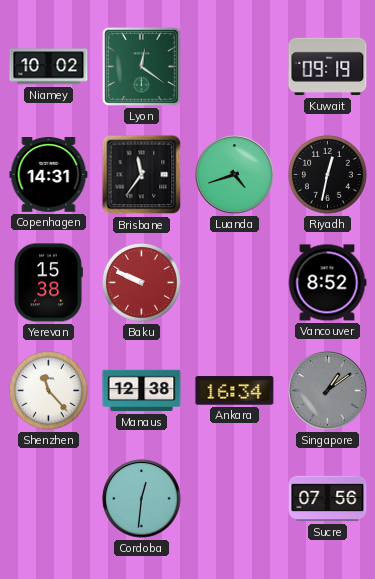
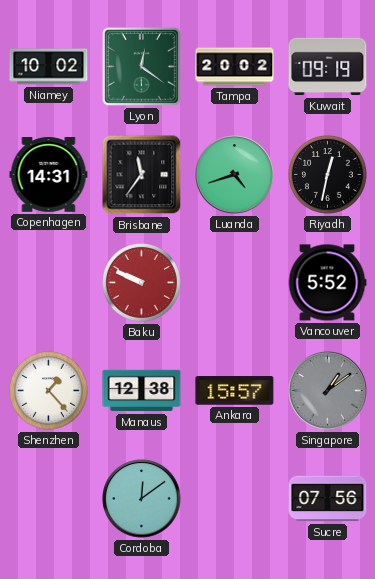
Tampa: none -> 20:02
Yerevan: 15:38 -> none
Vancouver: 8:52 -> 5:52
Shenzhen: 11:23 -> 1:23
Ankara: 16:34 -> 15:57
Cordoba: 12:31 -> 12:09
